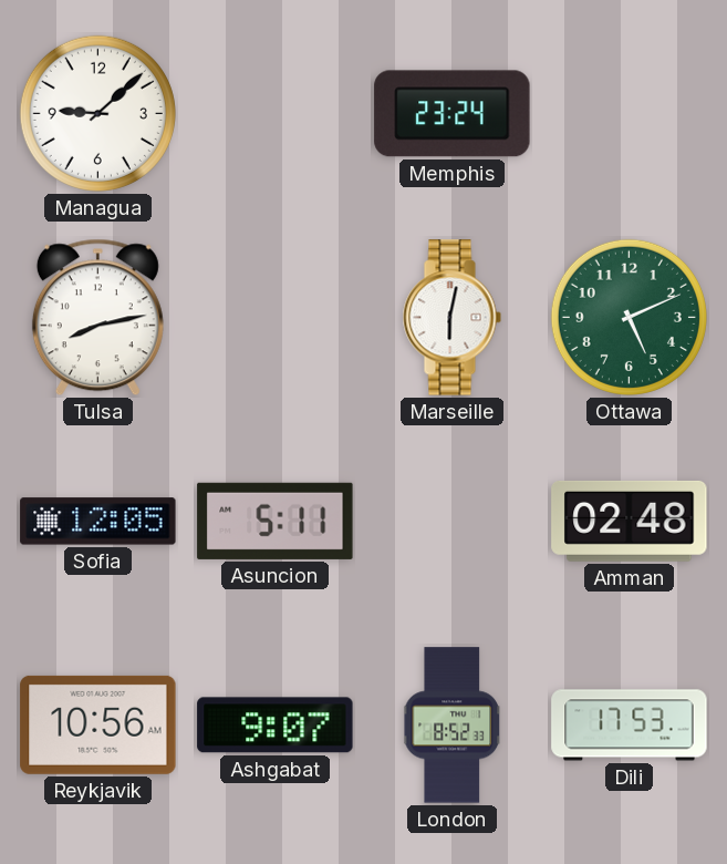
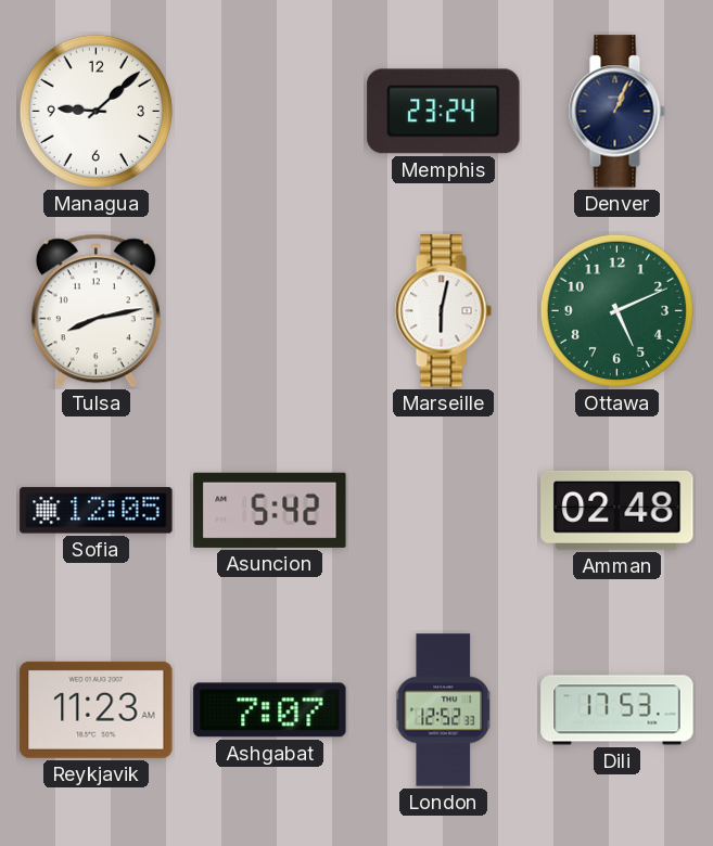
Denver: none -> 1:04
Asuncion: 5:11 -> 5:42
Reykjavik: 10:56 -> 11:23
Ashgabat: 9:07 -> 7:07
London: 8:52 -> 12:52
